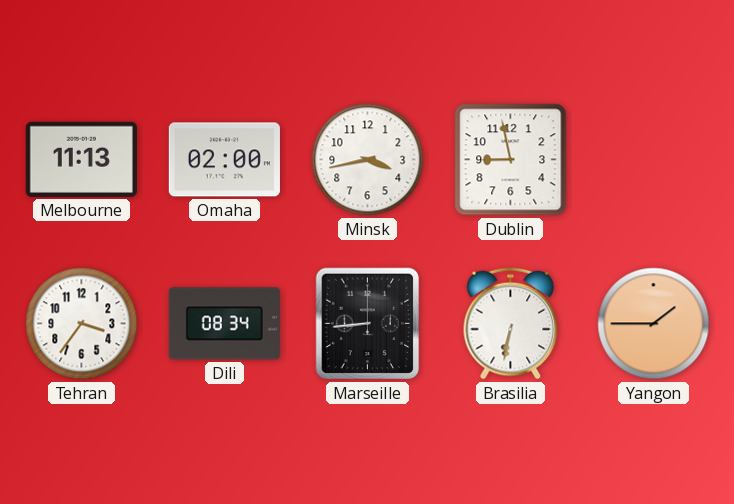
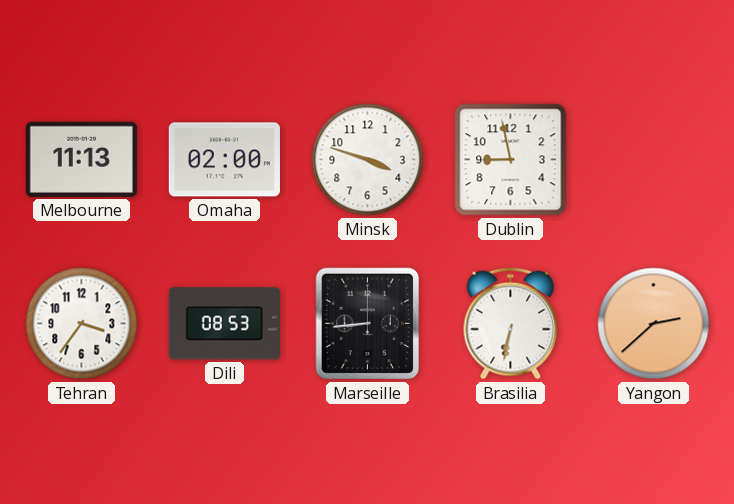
Minsk: 3:43 -> 3:48
Dili: 08:34 -> 08:53
Yangon: 1:45 -> 2:38
